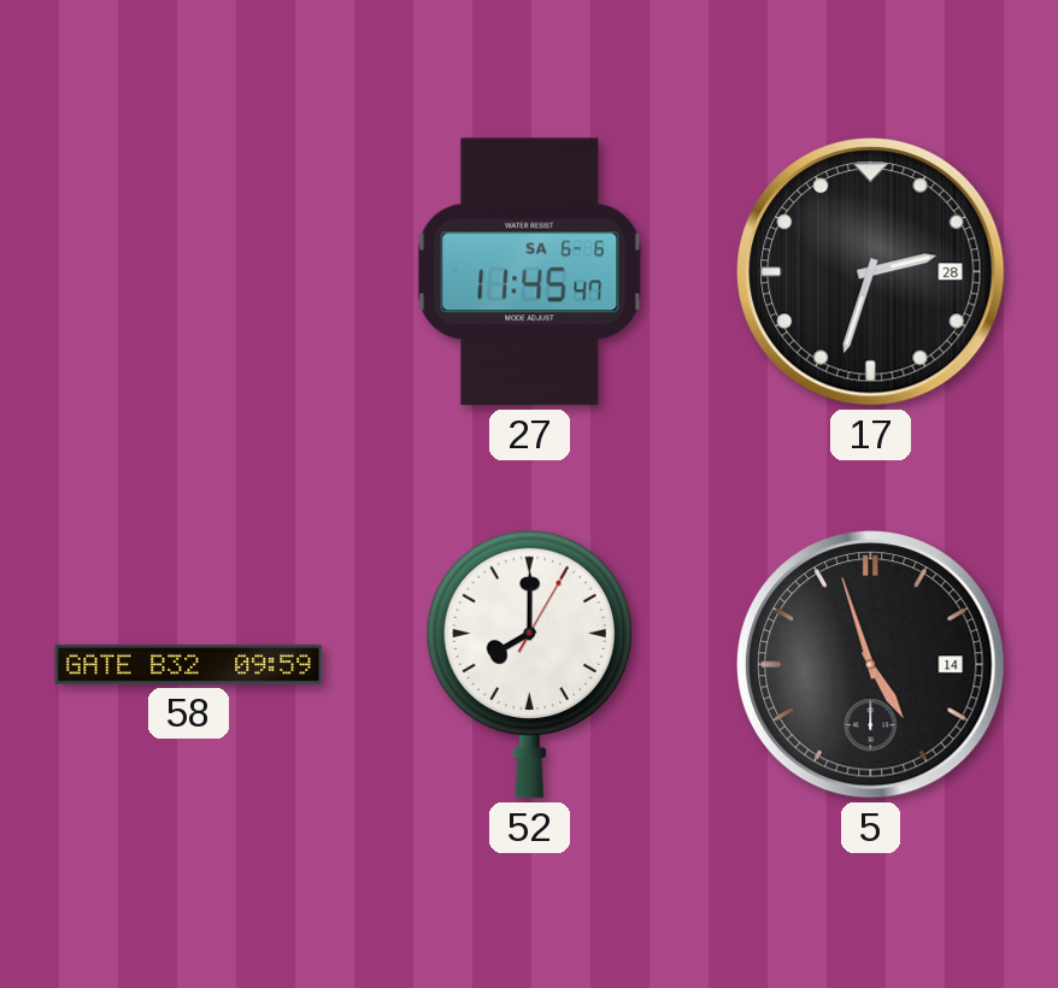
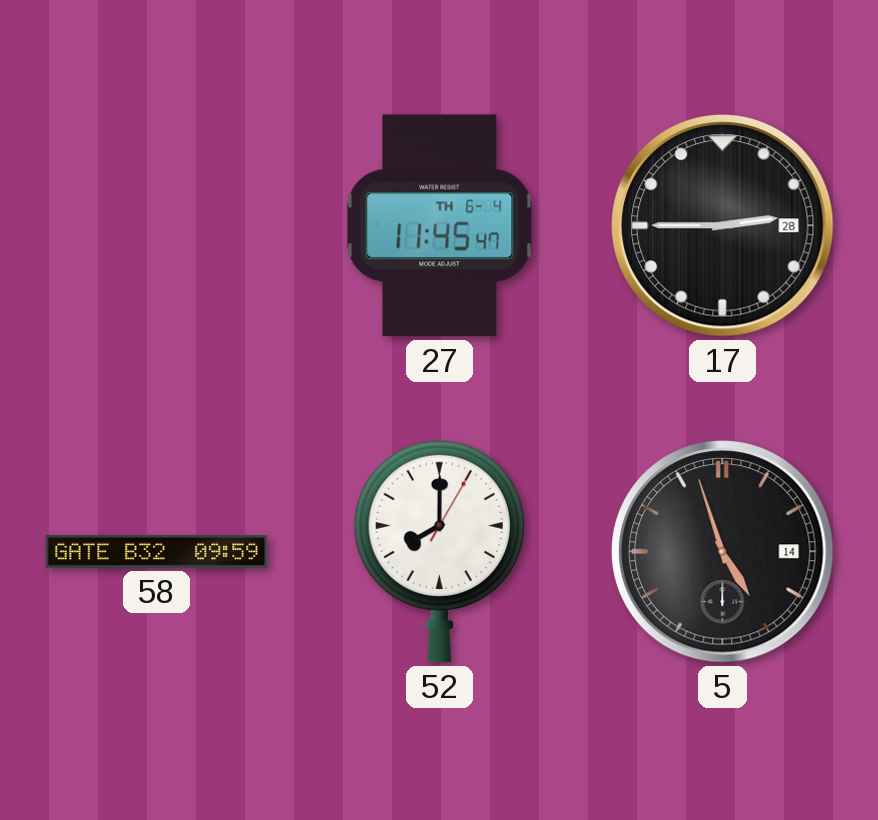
27 date: SA 6-6 -> TH 6-4
17: 2:33 -> 2:45
